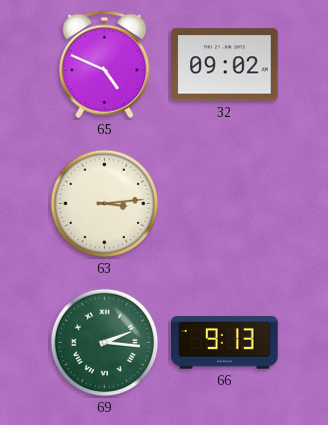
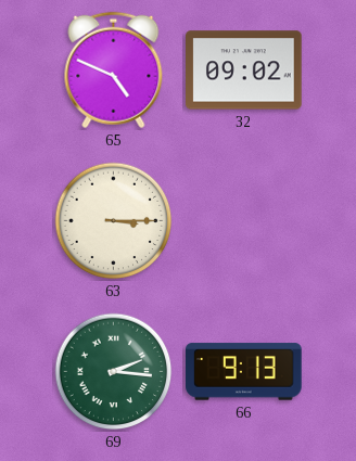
63: 3:14 -> 3:15
